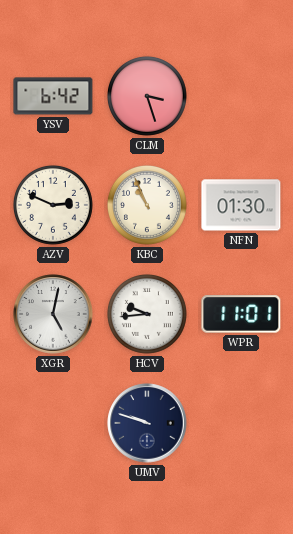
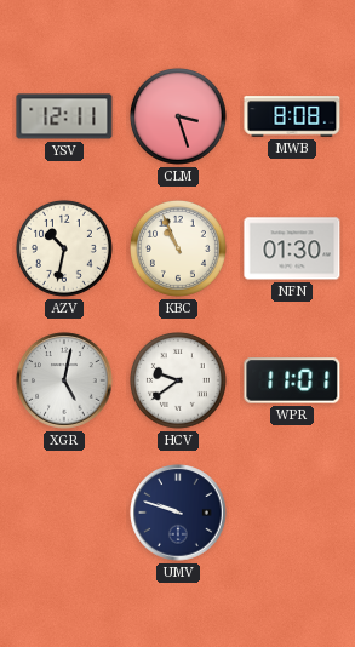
YSV: 6:42 -> 12:11
MWB: none -> 8:08
AZV: 2:49 -> 10:32
HCV: 9:44 -> 9:39
